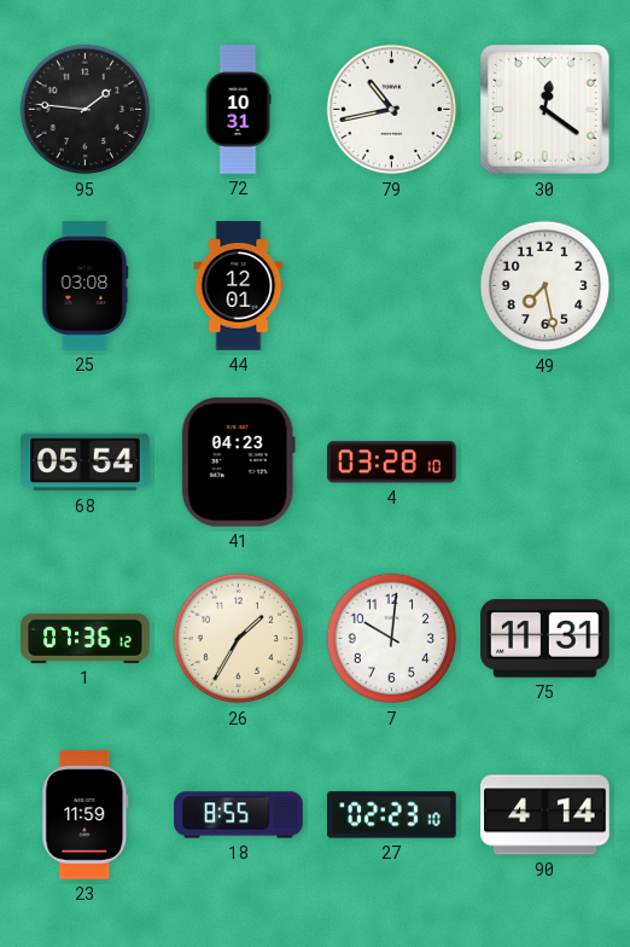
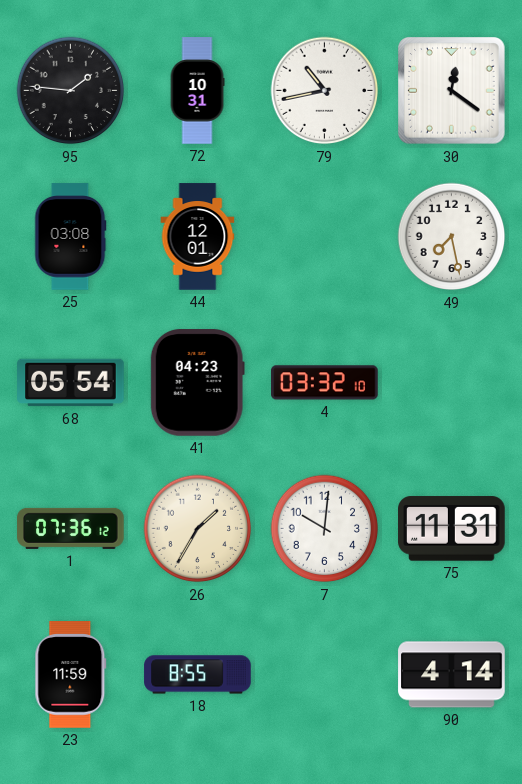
4: 03:28 -> 03:32
27: 02:23 -> none
